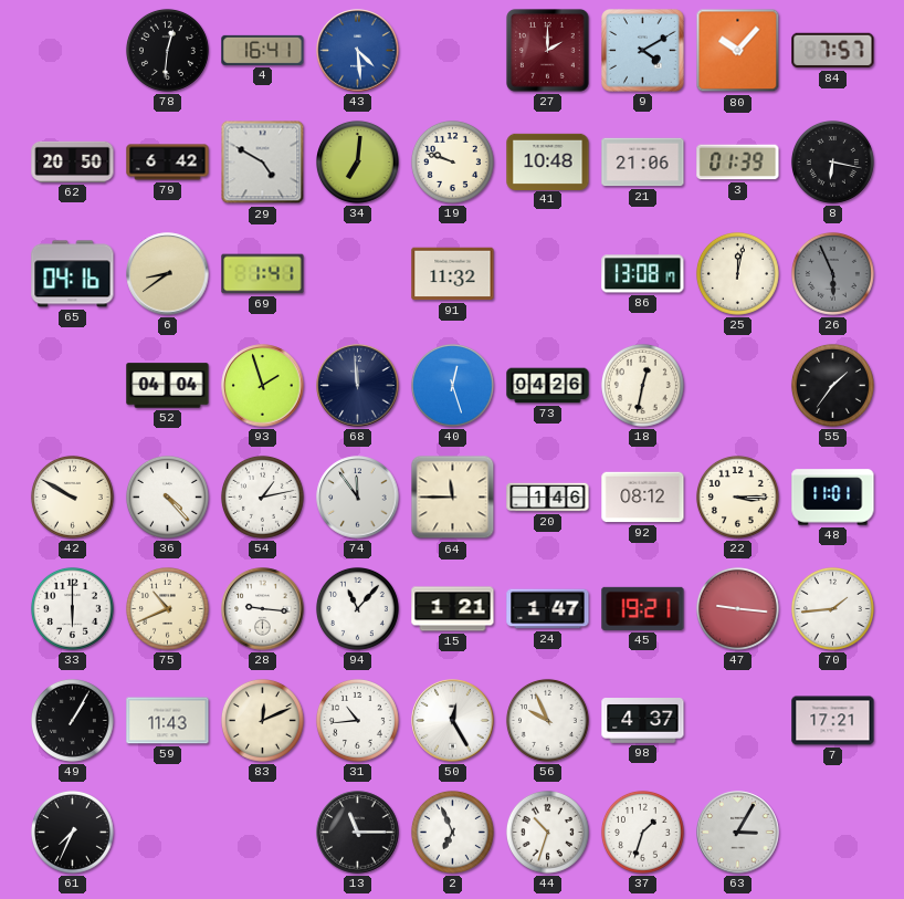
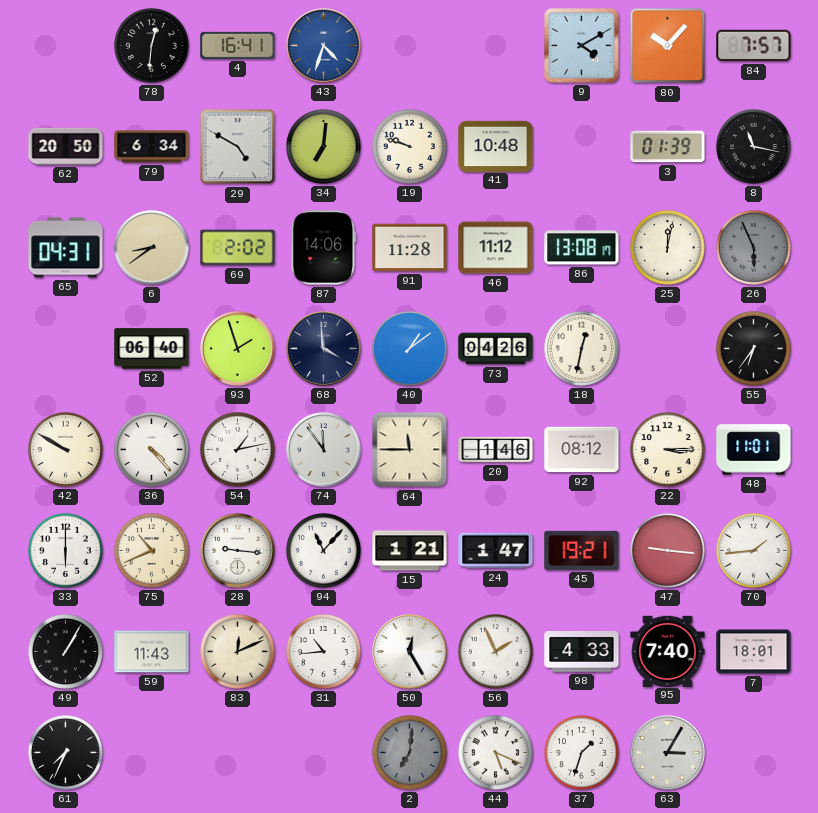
43: 4:29 -> 4:33
27: 2:00 -> none
79: 6:42 -> 6:34
21: 21:06 -> none
8: 6:17 -> 11:17
65: 04:16 -> 04:31
69: 1:41 -> 2:02
87: none -> 14:06
91: 11:32 -> 11:28
46: none -> 11:12
52: 04:04 -> 06:40
68: 11:59 -> 3:59
40: 12:27 -> 1:09
55: 1:36 -> 6:36
56: 9:56 -> 1:56
98: 4:37 -> 4:33
95: none -> 7:40
7: 17:21 -> 18:01
13: 11:15 -> none
2: 6:56 -> 7:01
2 dial: white -> grey
44: 10:33 -> 5:19
